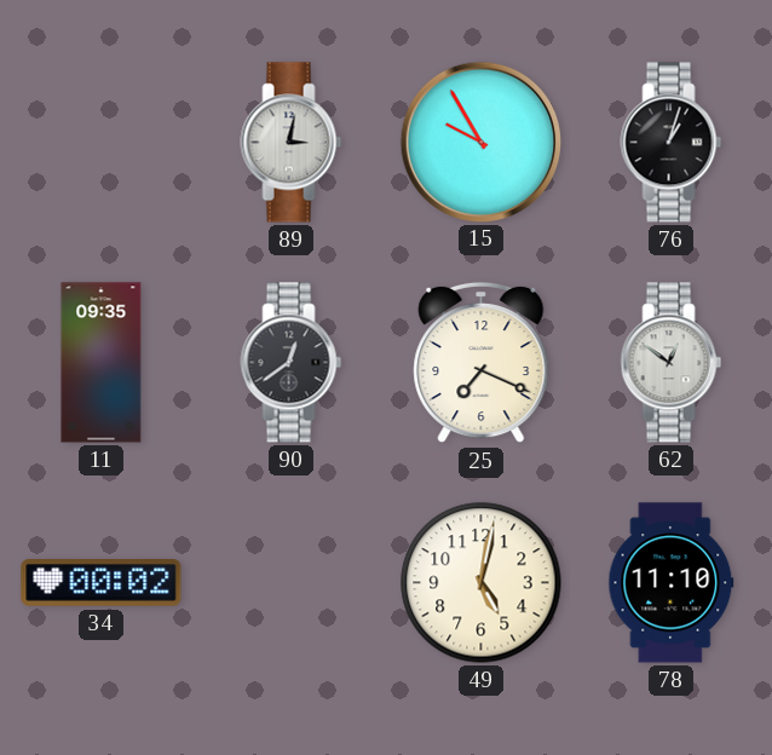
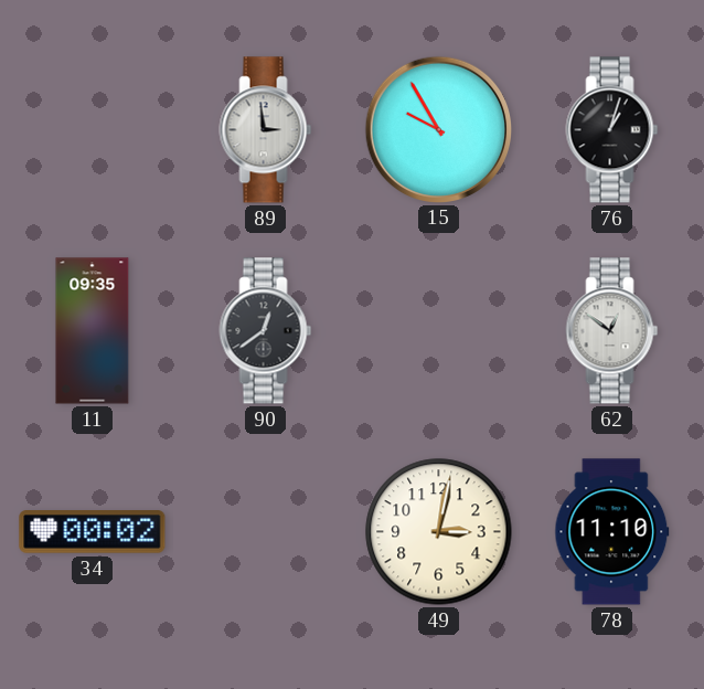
89: 3:02 -> 2:59
25: 7:19 -> none
49: 5:02 -> 3:02
